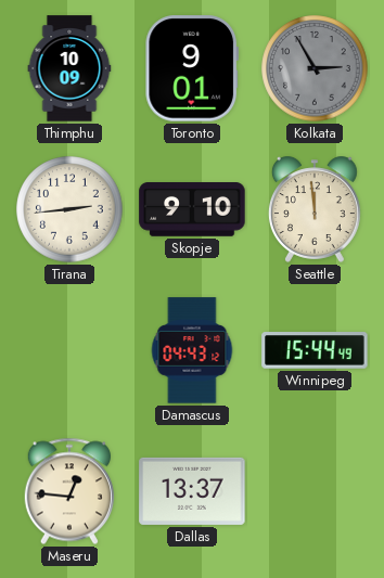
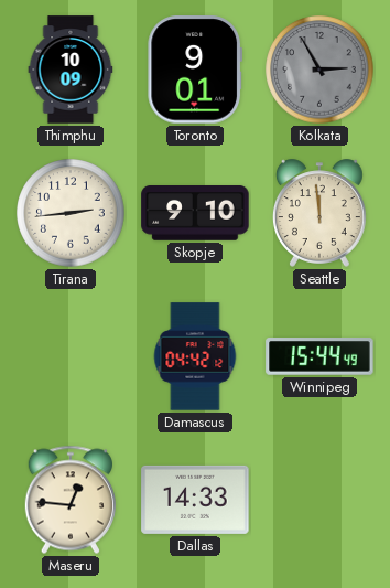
Damascus: 04:43 -> 04:42
Dallas: 13:37 -> 14:33
